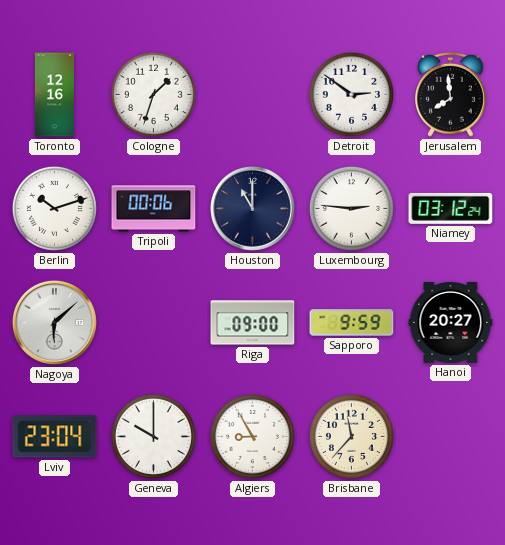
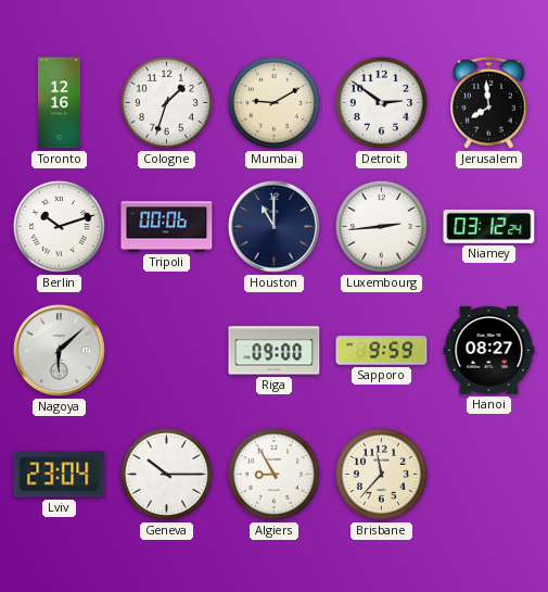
Mumbai: none -> 9:10
Luxembourg: 2:46 -> 2:44
Hanoi: 20:27 -> 08:27
Geneva: 10:00 -> 10:15
